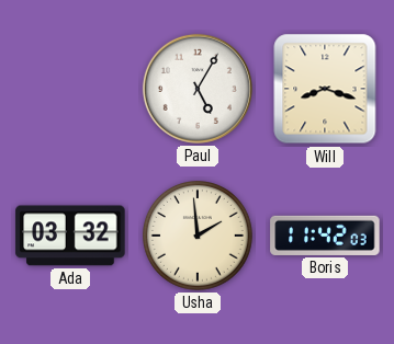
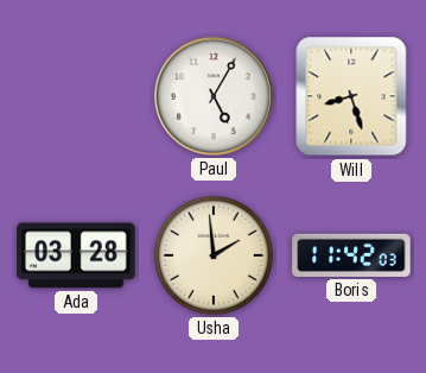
Will: 8:18 -> 8:27
Ada: 03:32 -> 03:28
